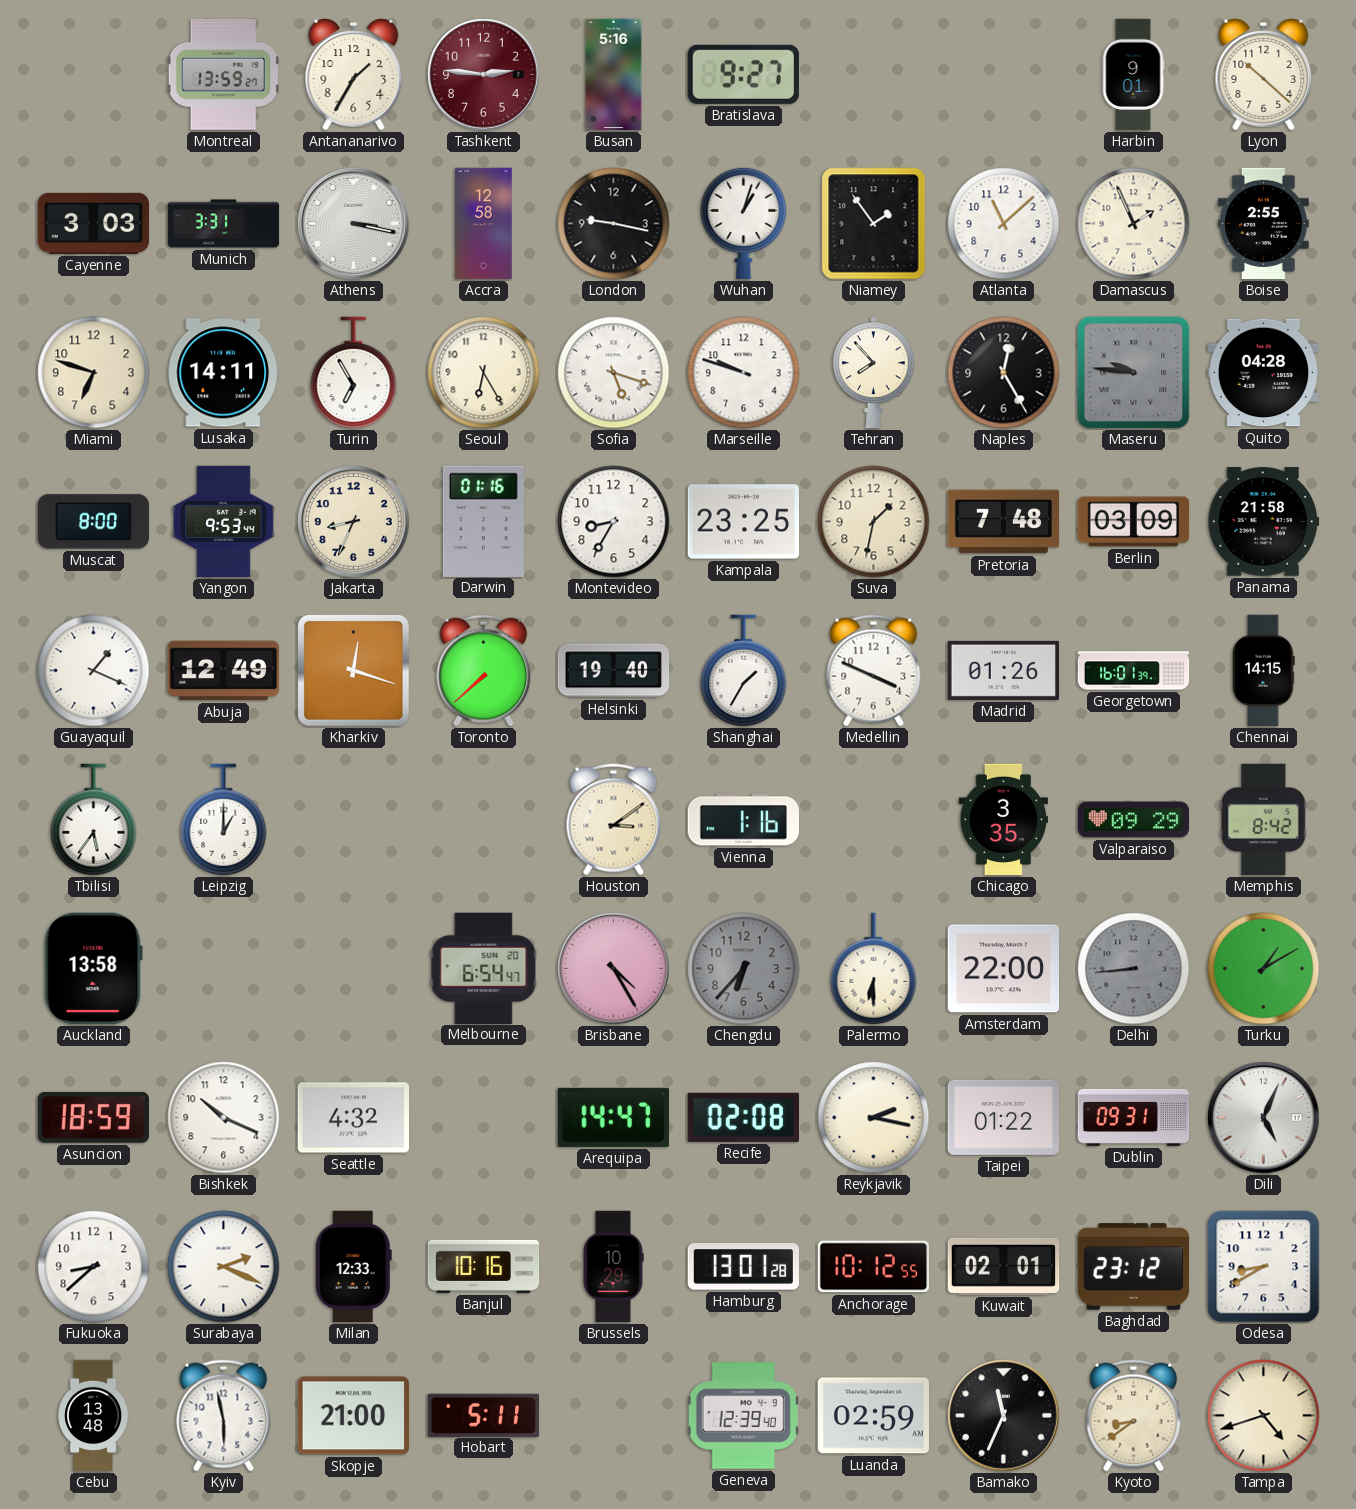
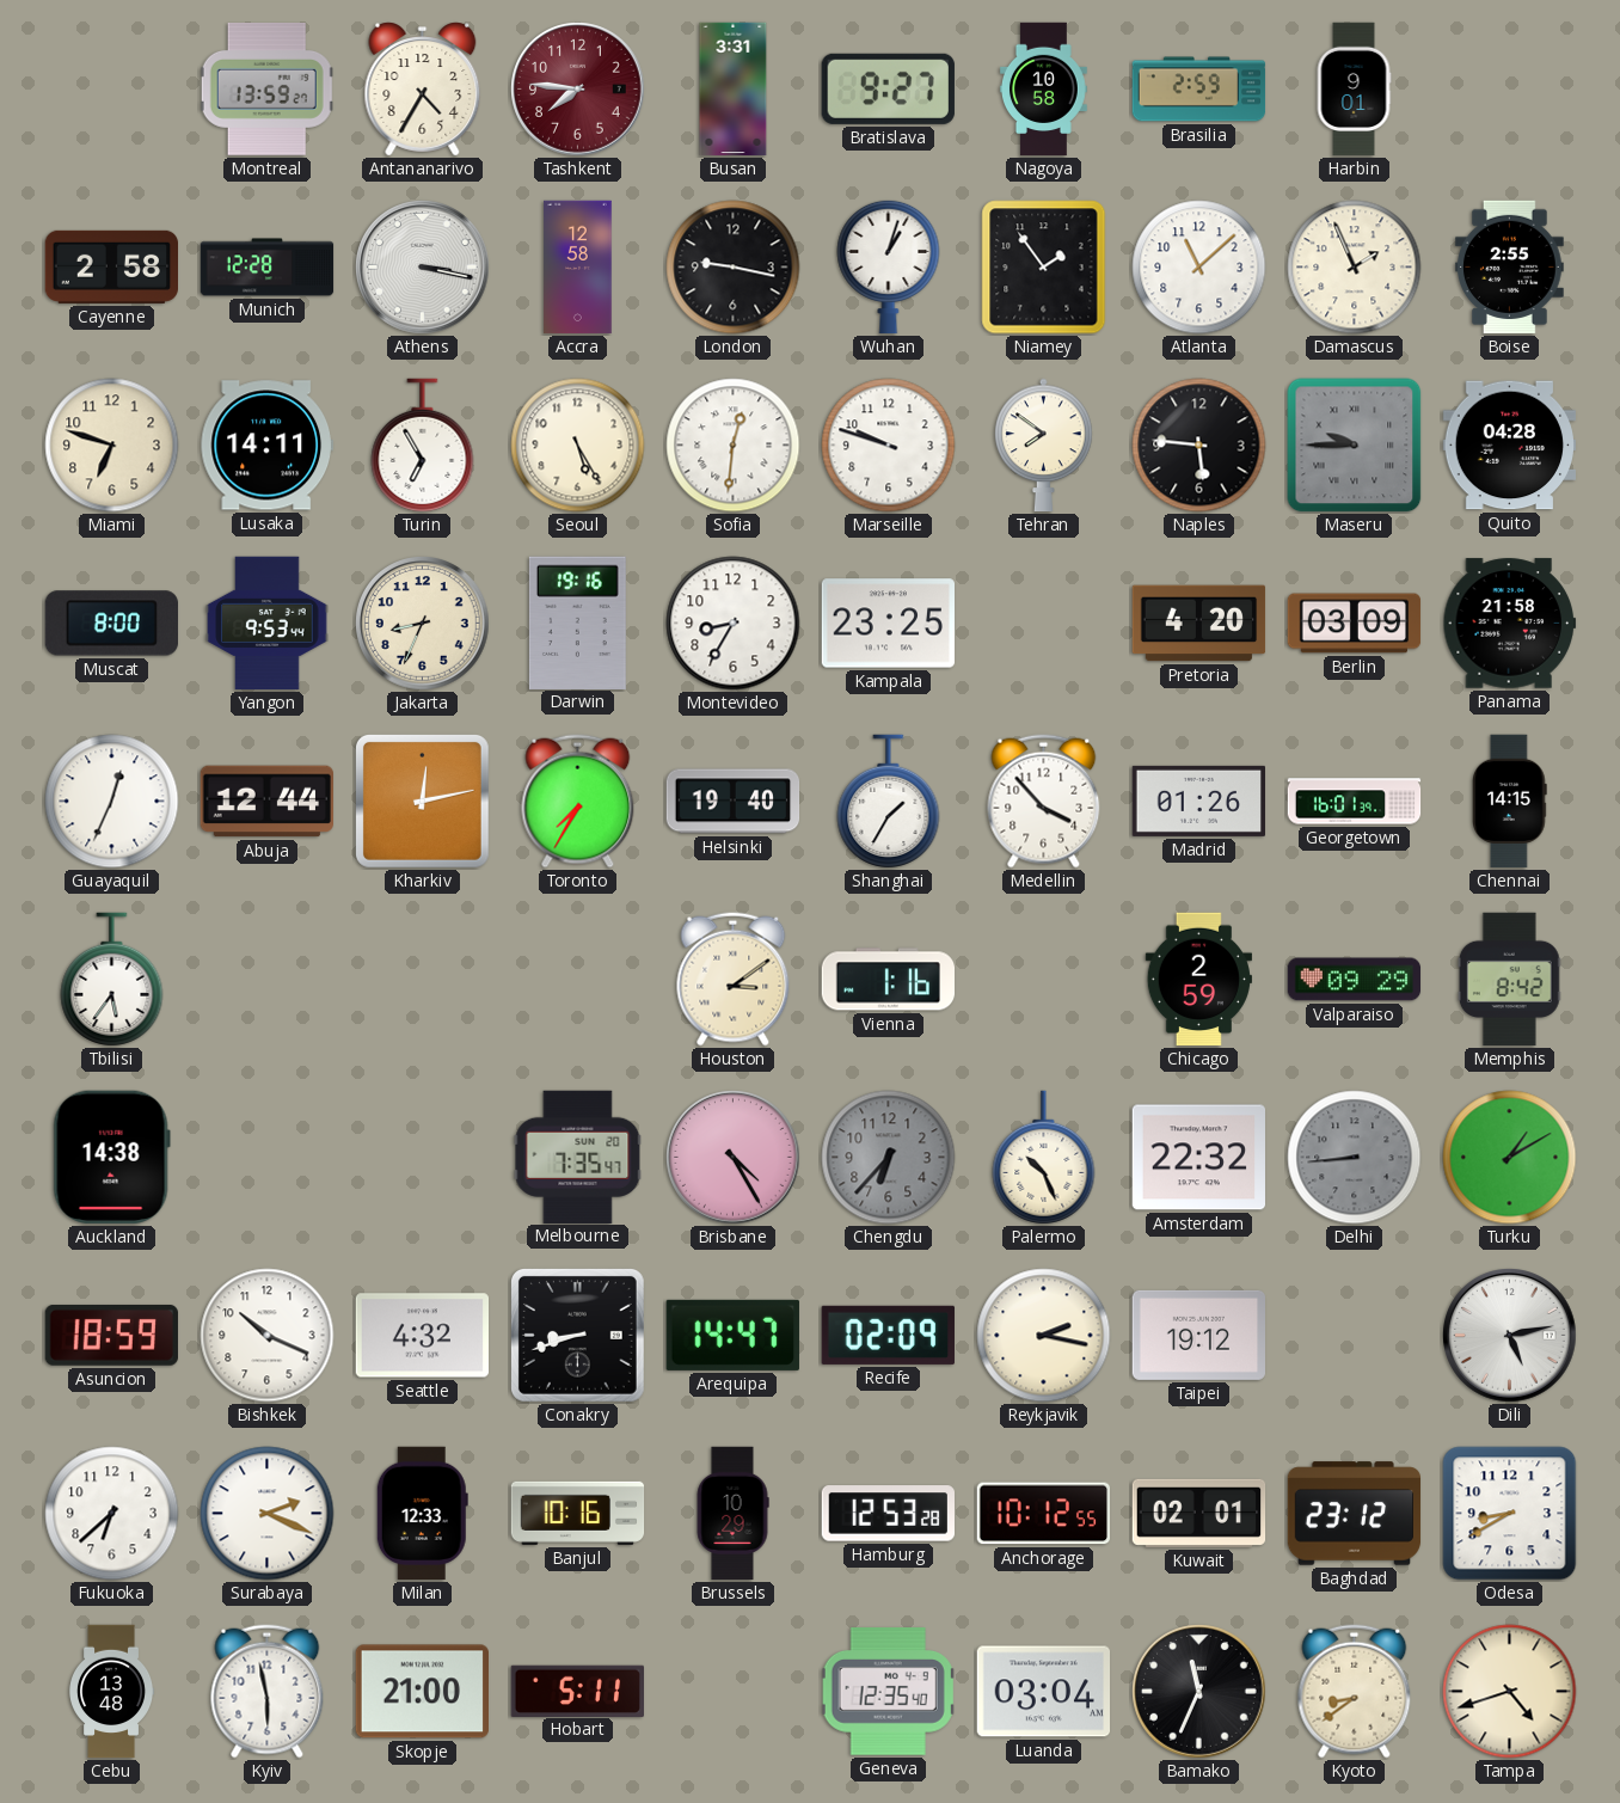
Antananarivo: 1:35 -> 4:35
Tashkent: 2:46 -> 7:46
Busan: 5:16 -> 3:31
Nagoya: none -> 10:58
Brasilia: none -> 2:59
Lyon: 10:22 -> none
Cayenne: 3:03 -> 2:58
Munich: 3:31 -> 12:28
Seoul: 6:25 -> 5:25
Sofia: 5:18 -> 12:31
Tehran: 7:53 -> 7:51
Naples: 12:25 -> 5:46
Maseru: 9:46 -> 9:45
Darwin: 01:16 -> 19:16
Suva: 1:32 -> none
Pretoria: 7:48 -> 4:20
Guayaquil: 1:19 -> 12:34
Abuja: 12:49 -> 12:44
Kharkiv: 12:18 -> 12:13
Toronto: 7:38 -> 7:35
Medellin: 3:49 -> 3:53
Leipzig: 1:00 -> none
Chicago: 3:35 -> 2:59
Auckland: 13:58 -> 14:38
Melbourne: 6:54 -> 7:35
Palermo: 6:30 -> 10:26
Amsterdam: 22:00 -> 22:32
Conakry: none -> 8:42
Recife: 02:08 -> 02:09
Taipei: 01:22 -> 19:12
Dublin: 09:31 -> none
Dili: 5:04 -> 5:13
Fukuoka: 8:38 -> 6:38
Hamburg: 13:01 -> 12:53
Geneva: 12:39 -> 12:35
Luanda: 02:59 -> 03:04
